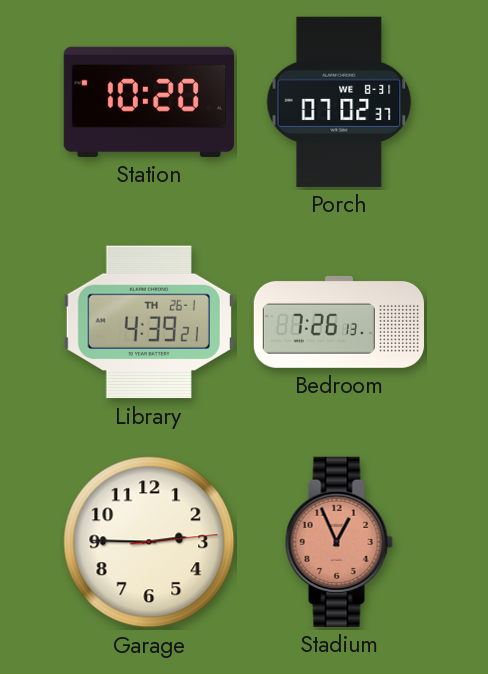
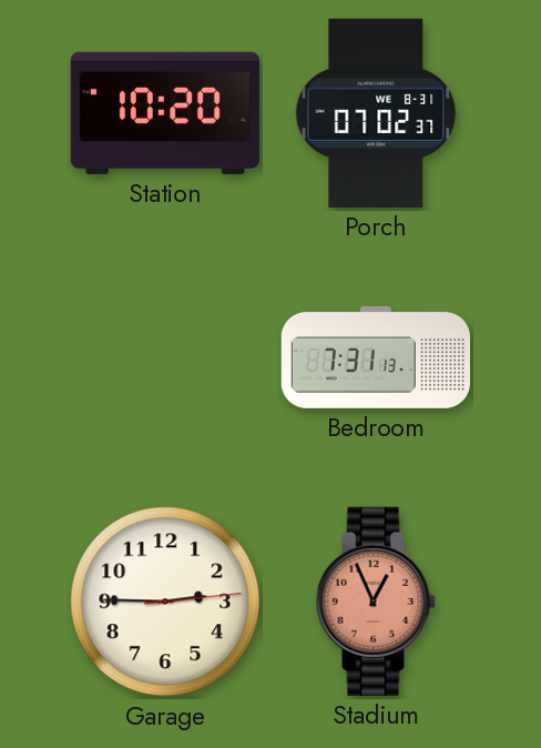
Library: 4:39 -> none
Bedroom: 7:26 -> 7:31
